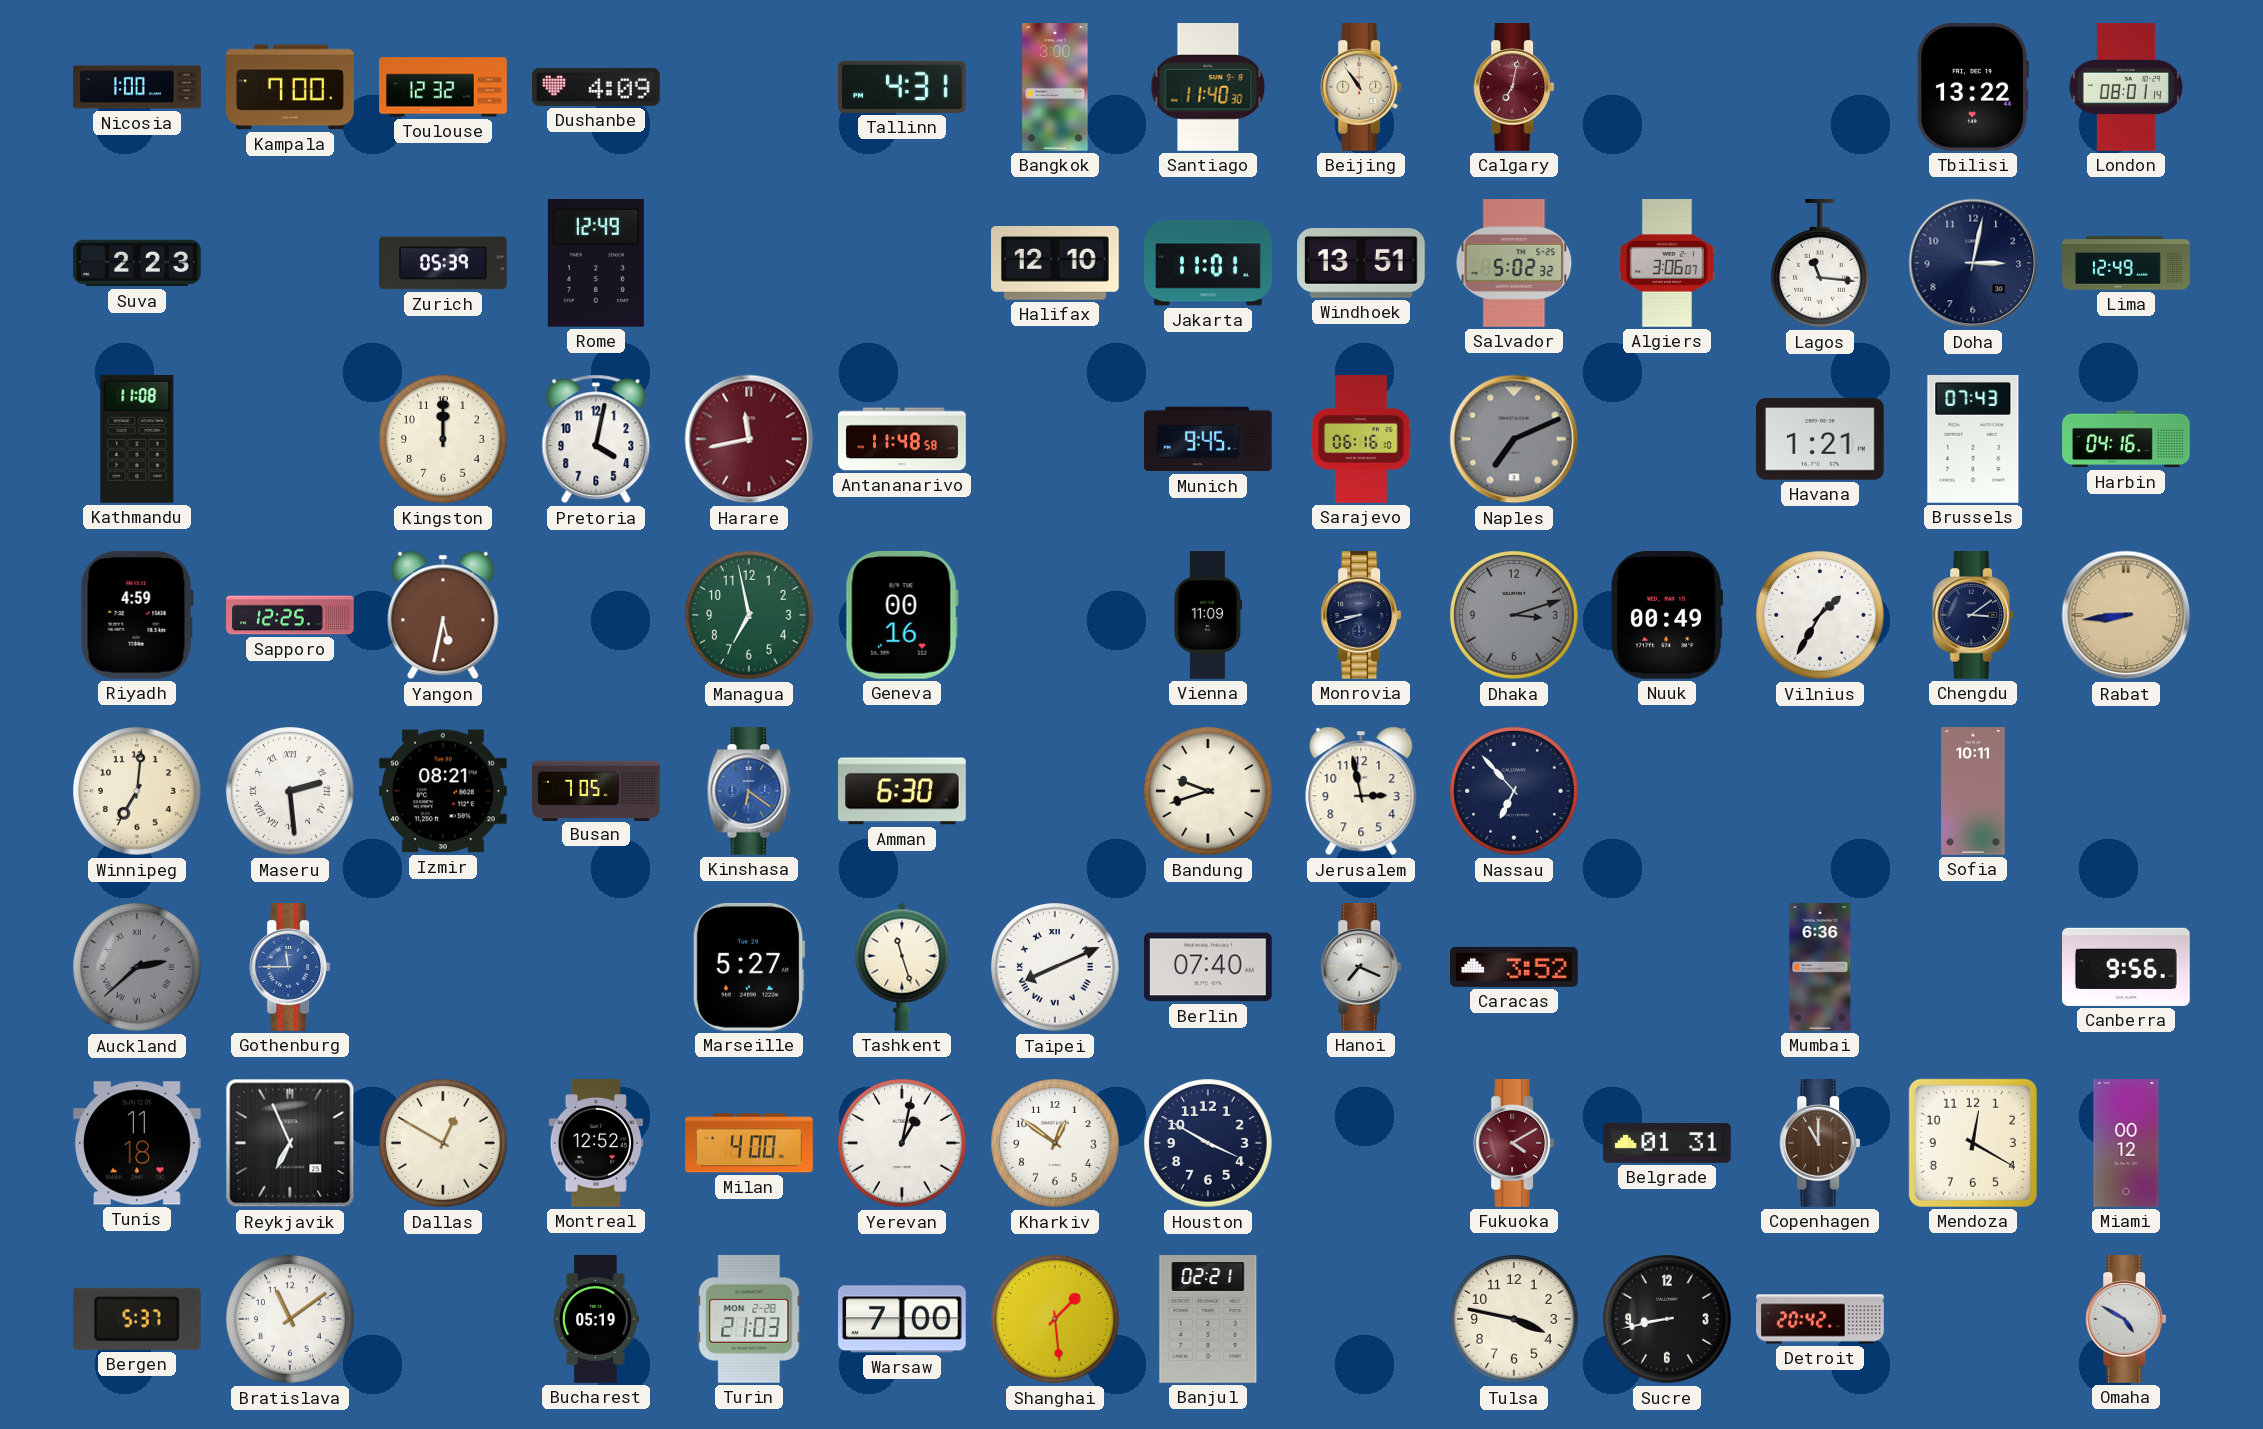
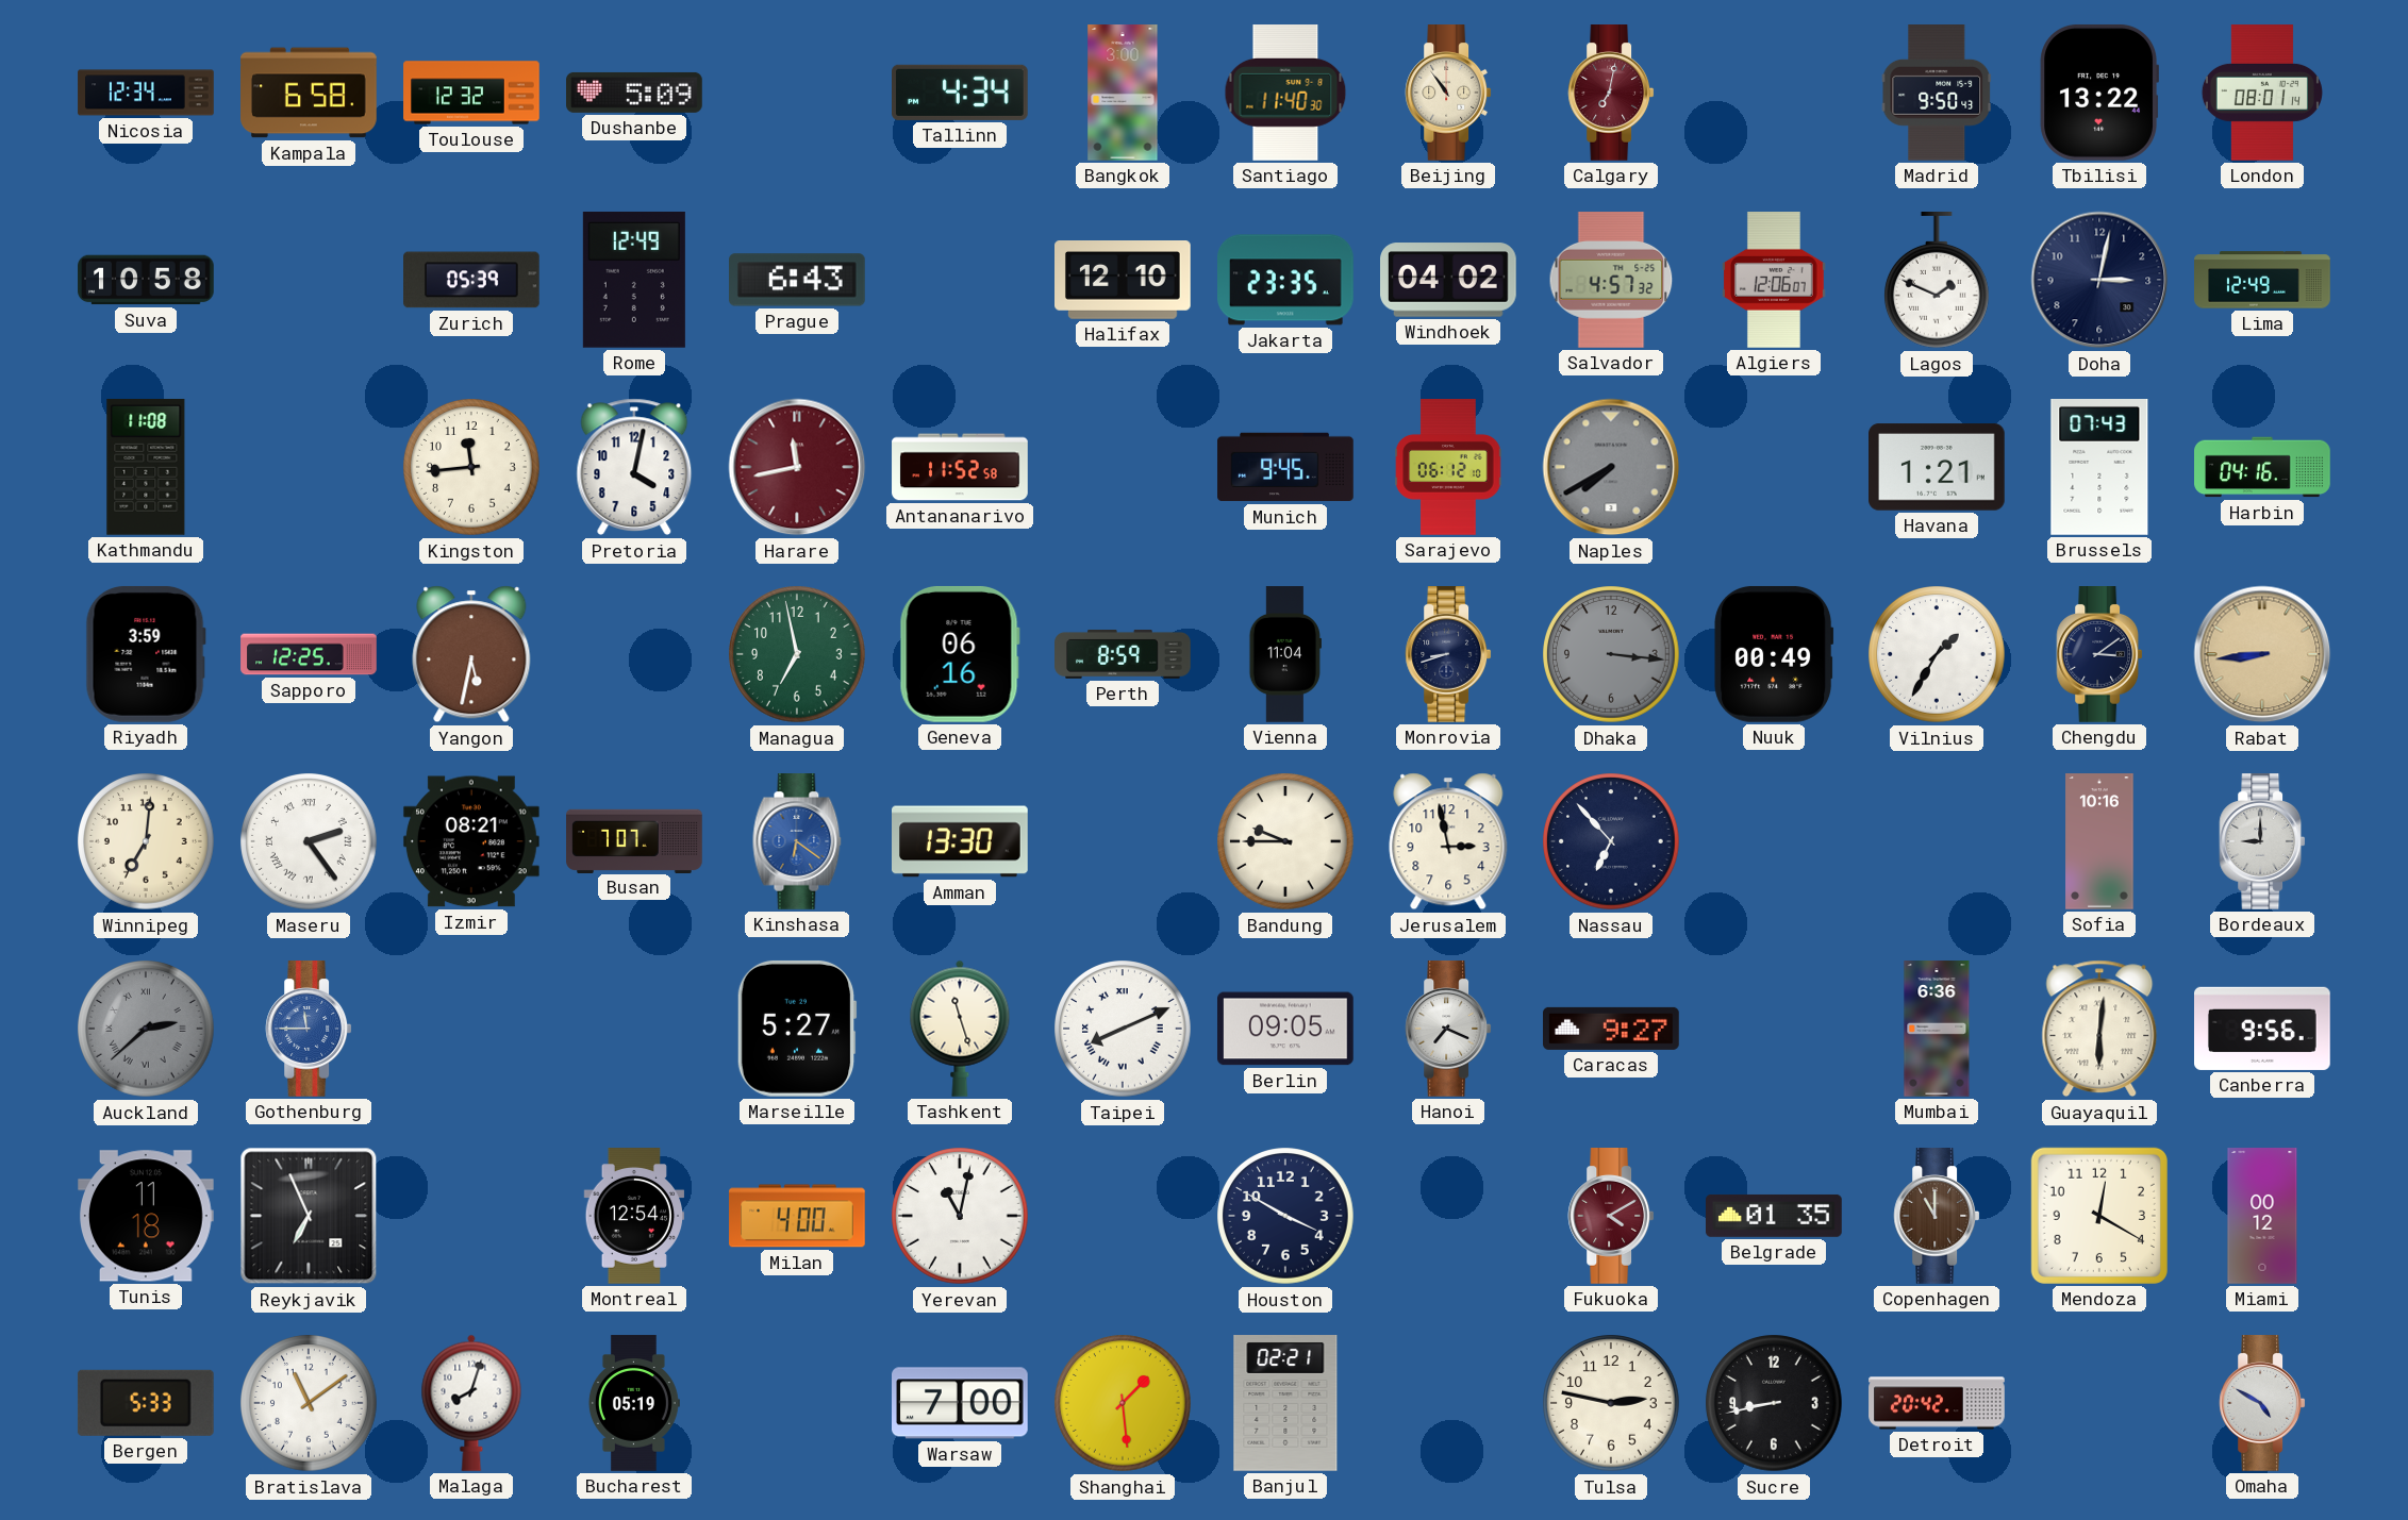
Nicosia: 1:00 -> 12:34
Kampala: 7:00 -> 6:58
Dushanbe: 4:09 -> 5:09
Tallinn: 4:31 -> 4:34
Madrid: none -> 9:50
Suva: 2:23 -> 10:58
Prague: none -> 6:43
Jakarta: 11:01 -> 23:35
Windhoek: 13:51 -> 04:02
Salvador: 5:02 -> 4:57
Algiers: 3:06 -> 12:06
Lagos: 11:16 -> 1:49
Kingston: 12:00 -> 11:44
Antananarivo: 11:48 -> 11:52
Sarajevo: 06:16 -> 06:12
Naples: 7:11 -> 7:40
Riyadh: 4:59 -> 3:59
Geneva: 00:16 -> 06:16
Perth: none -> 8:59
Vienna: 11:09 -> 11:04
Dhaka: 3:12 -> 3:16
Maseru: 2:29 -> 2:24
Busan: 7:05 -> 7:07
Amman: 6:30 -> 13:30
Bandung: 9:42 -> 9:45
Sofia: 10:11 -> 10:16
Bordeaux: none -> 9:00
Berlin: 07:40 -> 09:05
Caracas: 3:52 -> 9:27
Guayaquil: none -> 6:01
Dallas: 12:50 -> none
Montreal: 12:52 -> 12:54
Yerevan: 1:02 -> 11:02
Kharkiv: 12:51 -> none
Belgrade: 01:31 -> 01:35
Bergen: 5:37 -> 5:33
Malaga: none -> 8:03
Turin: 21:03 -> none
Tulsa: 3:47 -> 2:47
